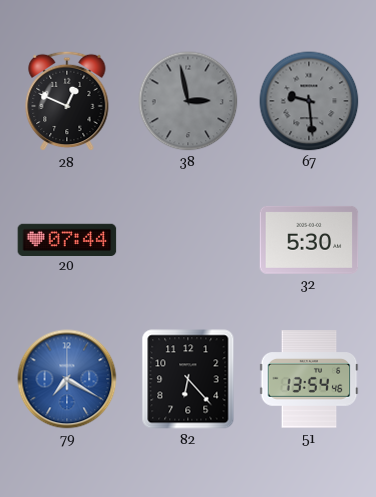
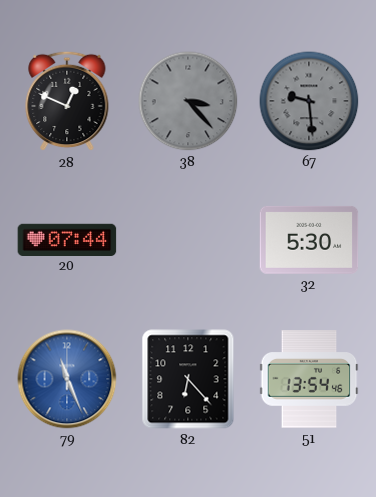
38: 2:58 -> 3:23
79: 7:20 -> 11:26
